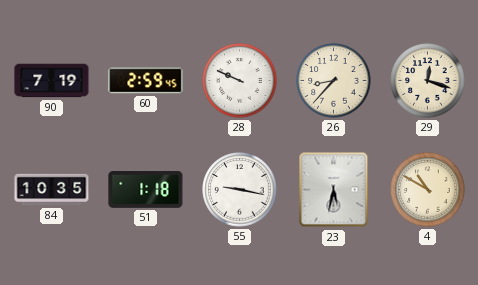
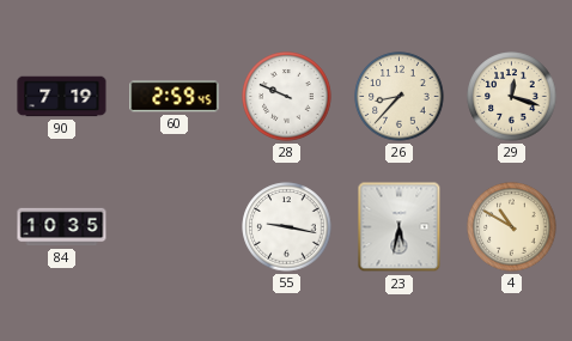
51: 1:18 -> none
